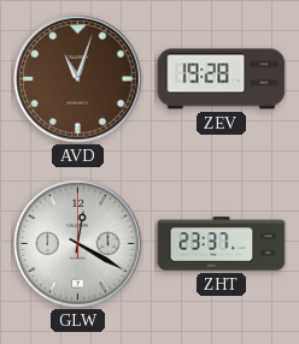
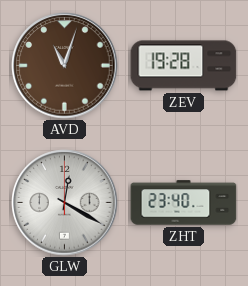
ZHT: 23:37 -> 23:40
